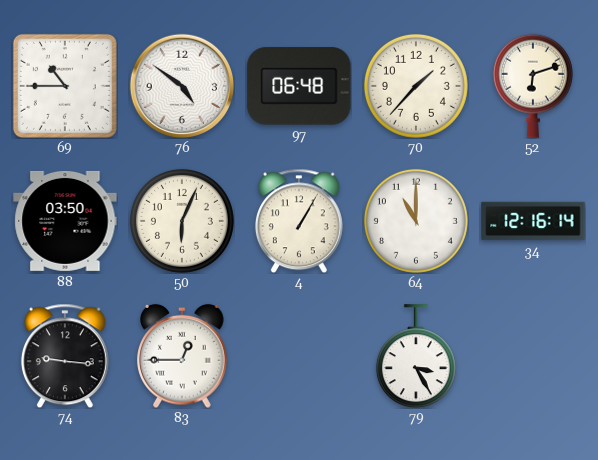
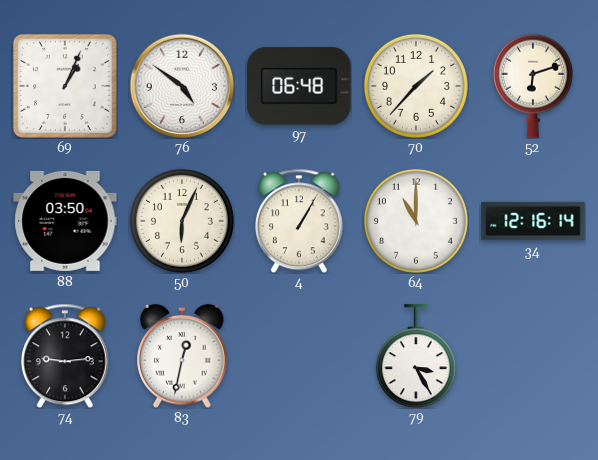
69: 10:45 -> 1:04
74: 9:16 -> 9:14
83: 12:45 -> 12:32
